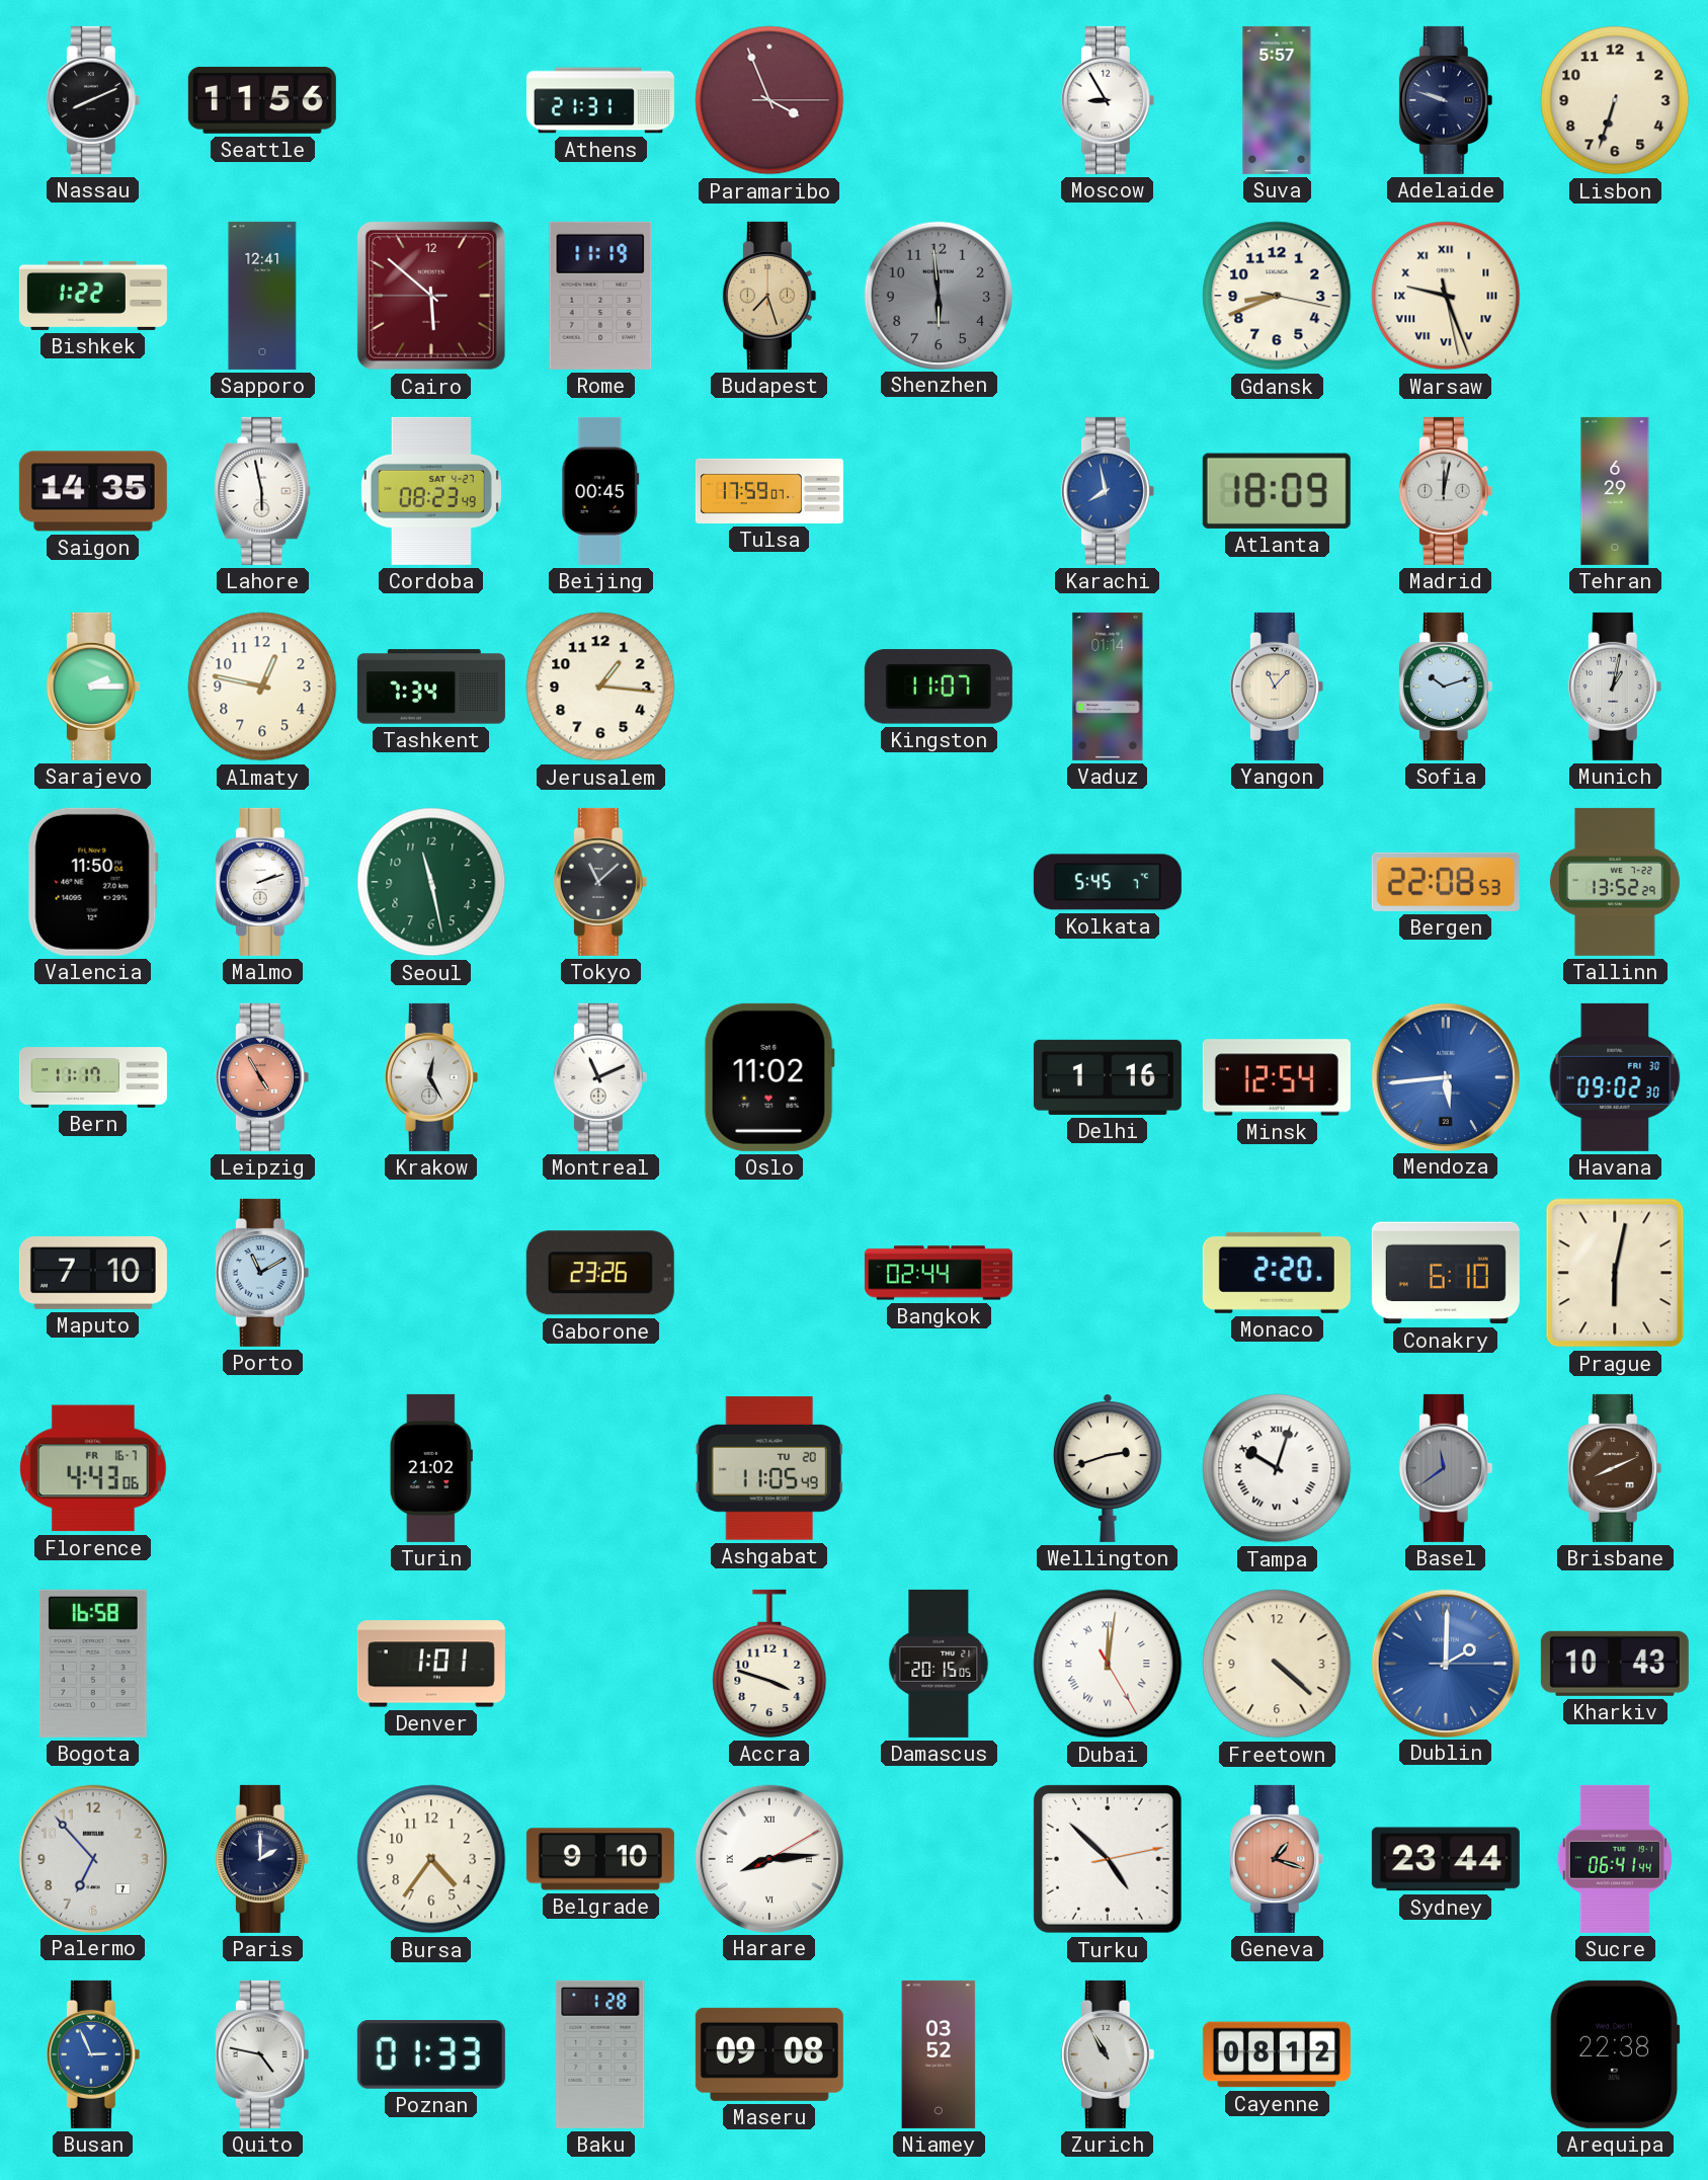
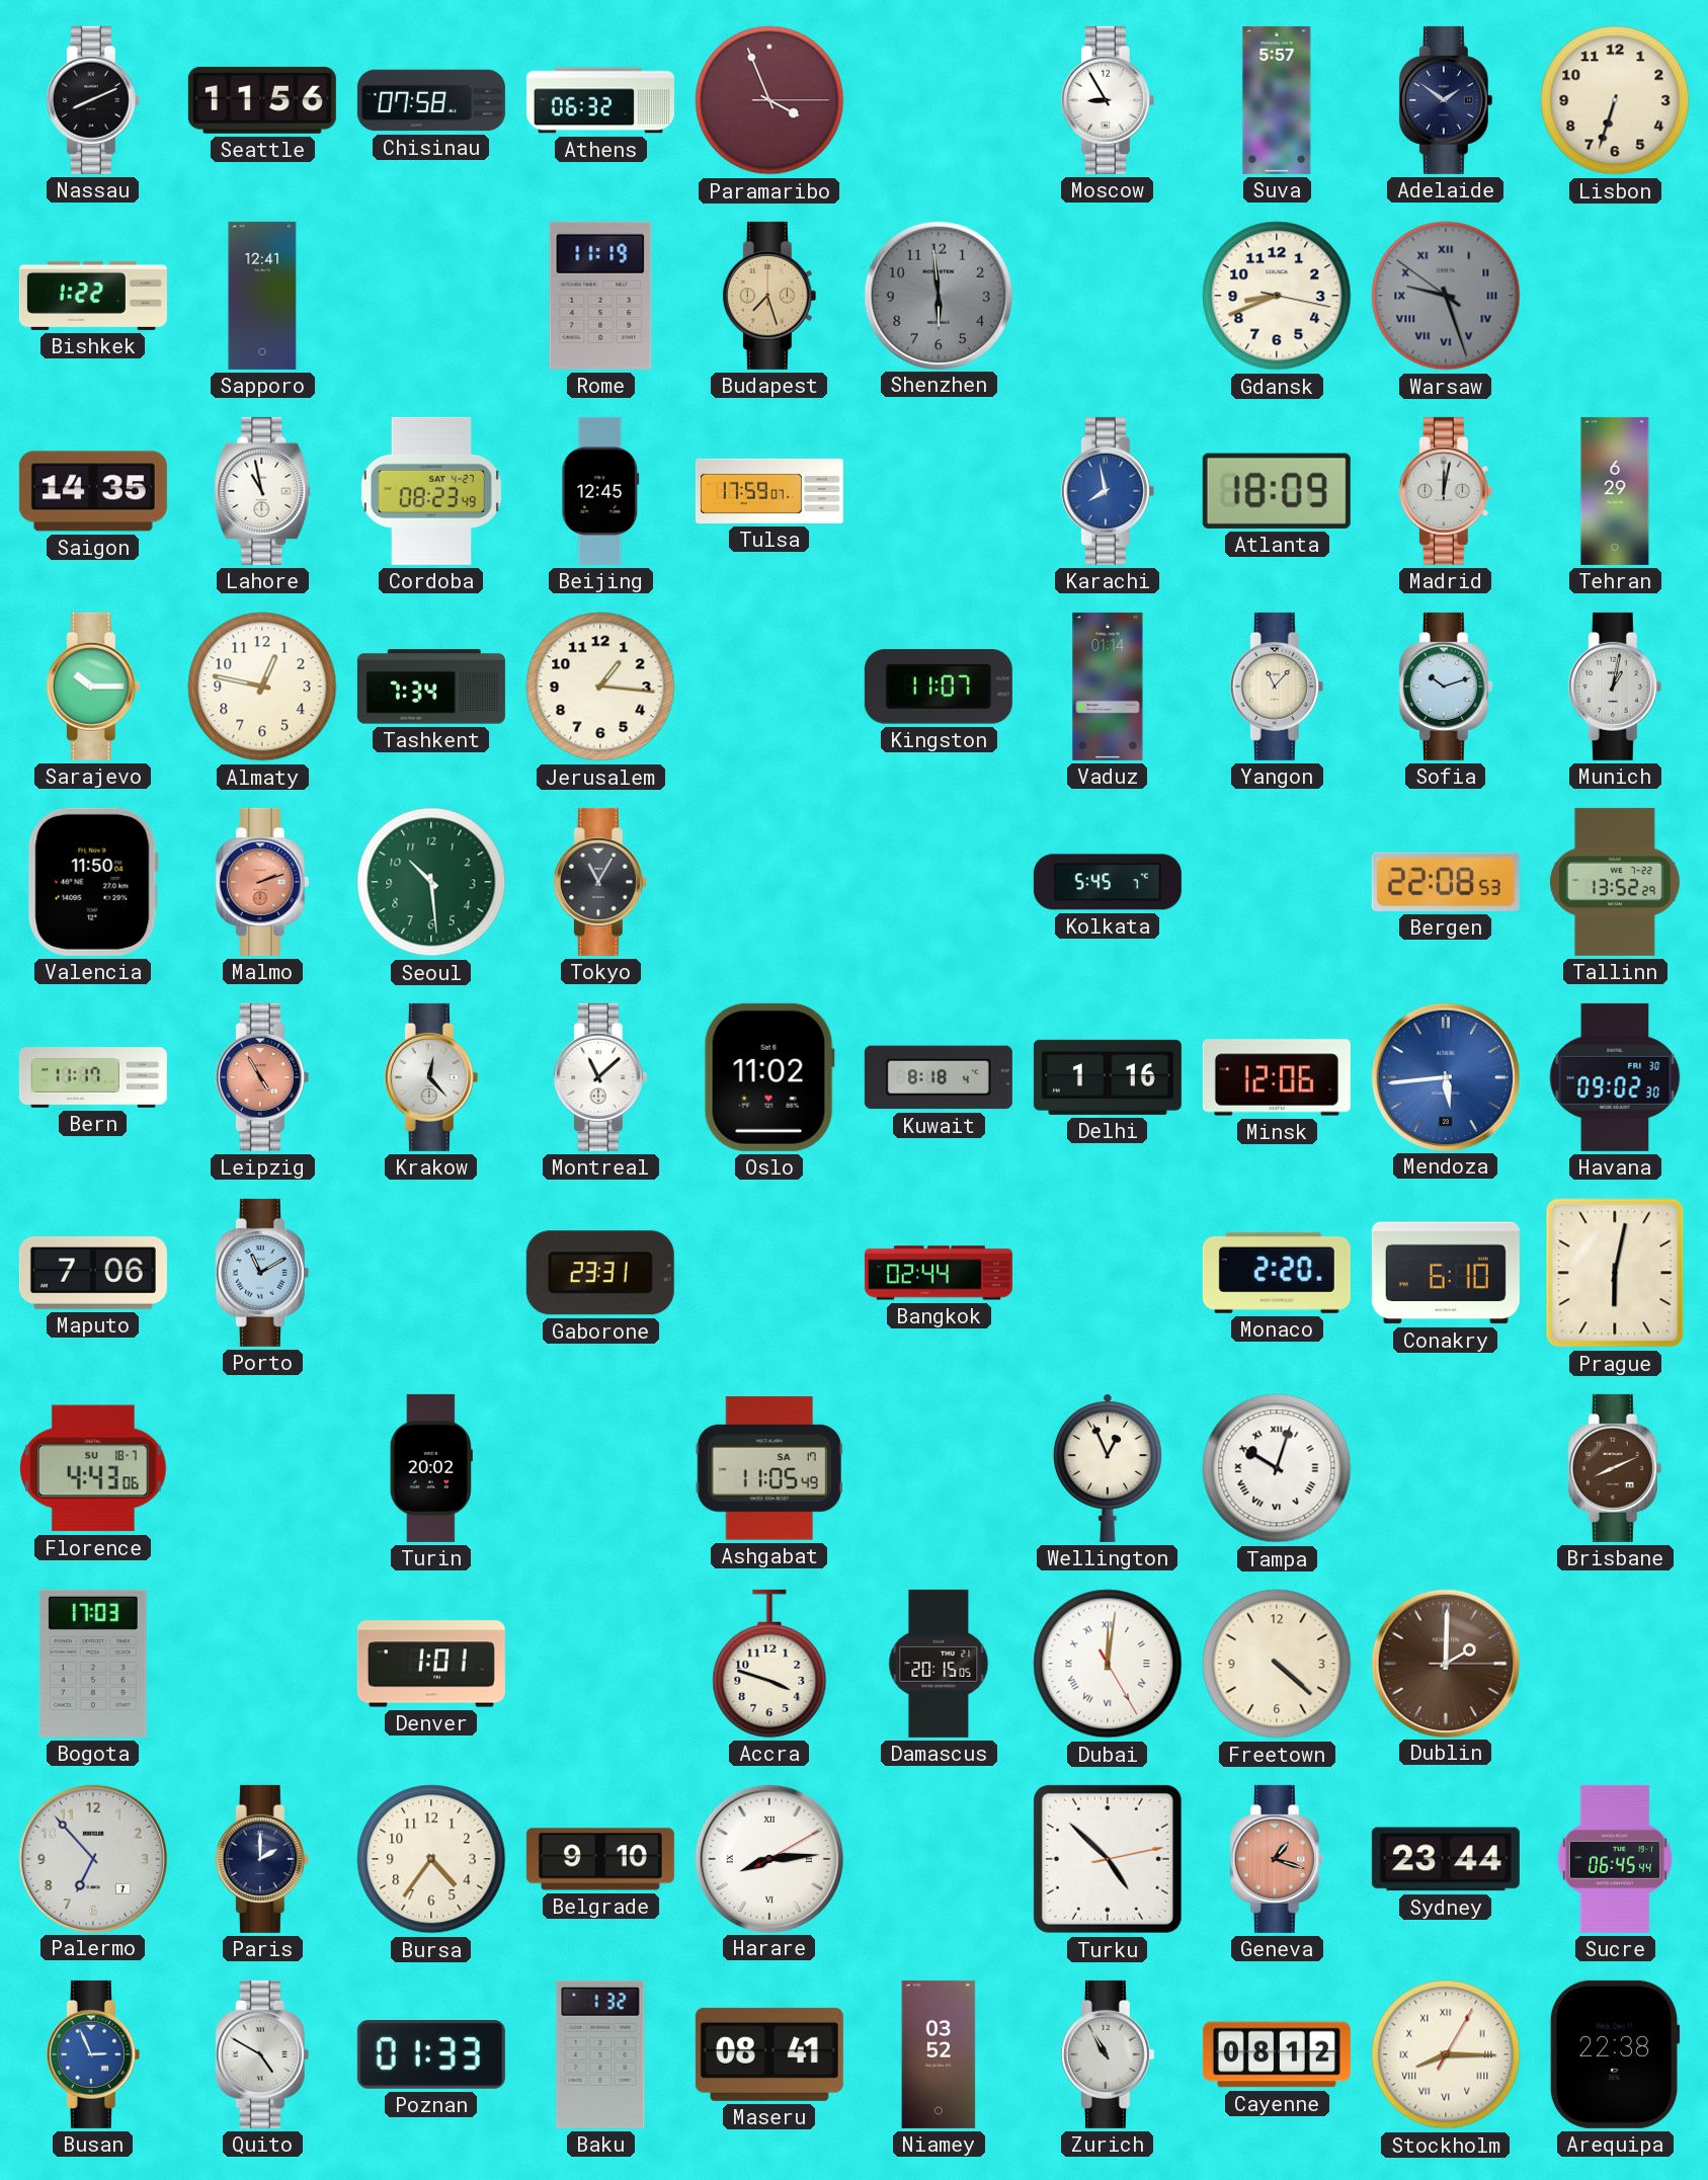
Chisinau: none -> 07:58
Athens: 21:31 -> 06:32
Adelaide: 9:48 -> 1:51
Cairo: 5:51 -> none
Warsaw: 9:26:28 -> 9:26:51
Warsaw dial: cream -> grey
Lahore: 5:58 -> 10:58
Beijing: 00:45 -> 12:45
Sarajevo: 2:15 -> 10:15
Malmo dial: white -> salmon
Seoul: 11:28 -> 10:29
Tokyo: 11:08 -> 11:05
Krakow: 12:25 -> 12:23
Montreal: 11:11 -> 11:08
Kuwait: none -> 8:18
Minsk: 12:54 -> 12:06
Maputo: 7:10 -> 7:06
Gaborone: 23:26 -> 23:31
Florence date: FR 16-7 -> SU 18-7
Turin: 21:02 -> 20:02
Ashgabat date: TU 20 -> SA 17
Wellington: 2:42 -> 12:56
Basel: 11:39 -> none
Bogota: 16:58 -> 17:03
Dublin dial: blue -> brown
Kharkiv: 10:43 -> none
Sucre: 06:41 -> 06:45
Quito: 4:47 -> 4:50
Baku: 1:28 -> 1:32
Maseru: 09:08 -> 08:41
Stockholm: none -> 8:15
